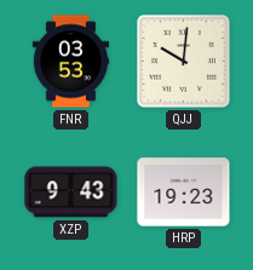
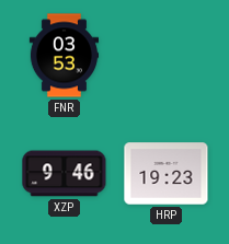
QJJ: 10:01 -> none
XZP: 9:43 -> 9:46
